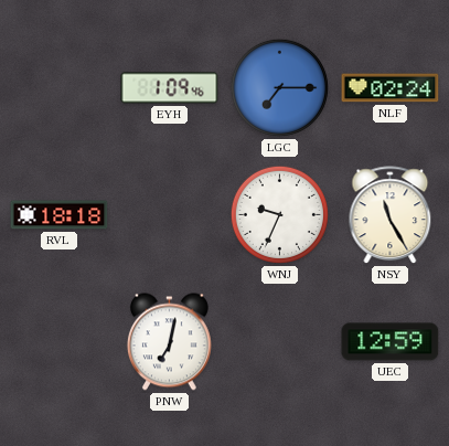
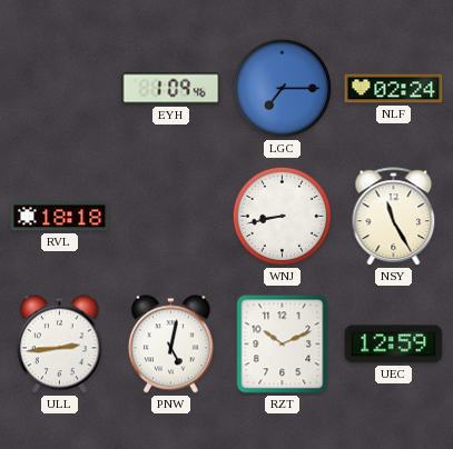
WNJ: 9:34 -> 8:43
ULL: none -> 2:44
PNW: 7:02 -> 5:02
RZT: none -> 10:11
